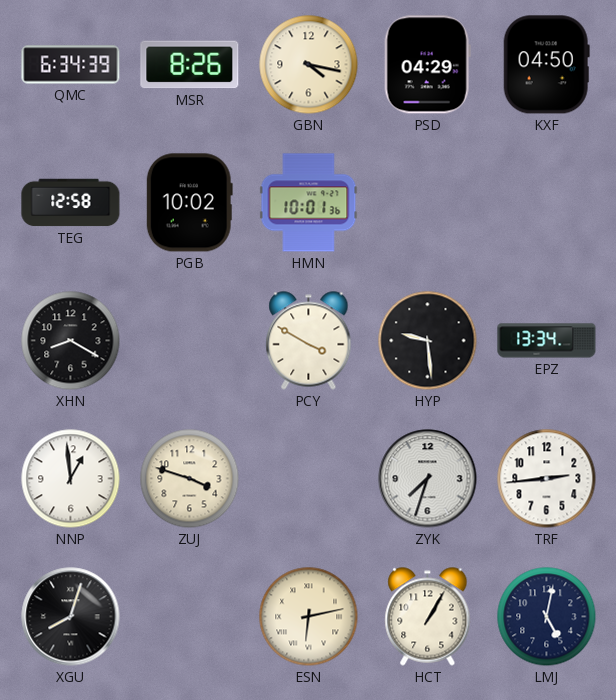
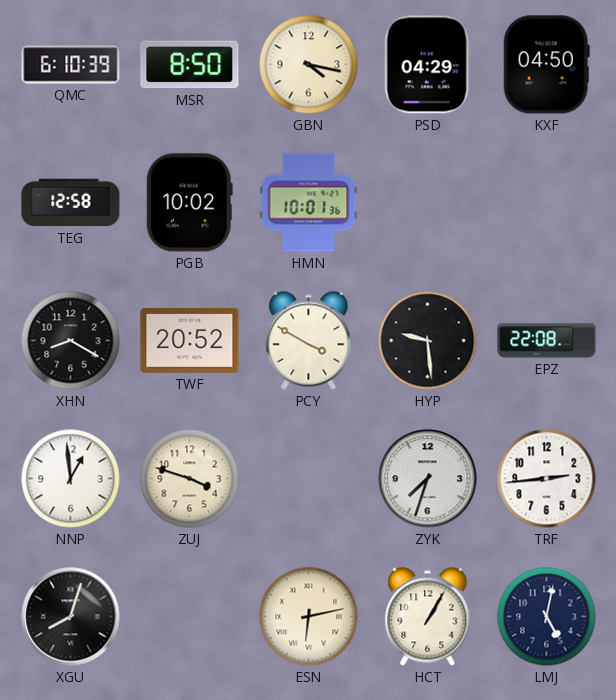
QMC: 6:34 -> 6:10
MSR: 8:26 -> 8:50
TWF: none -> 20:52
EPZ: 13:34 -> 22:08
